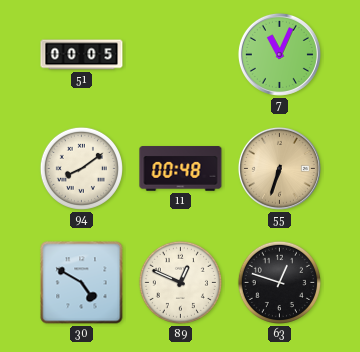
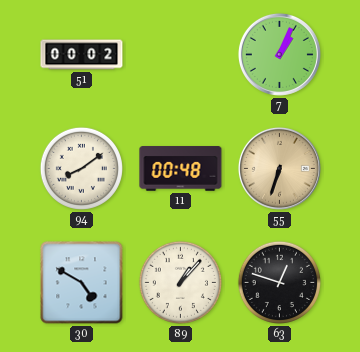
51: 00:05 -> 00:02
7: 11:04 -> 1:04
89: 12:49 -> 1:07
